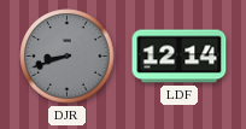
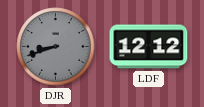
LDF: 12:14 -> 12:12
